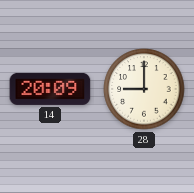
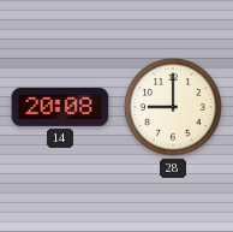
14: 20:09 -> 20:08
